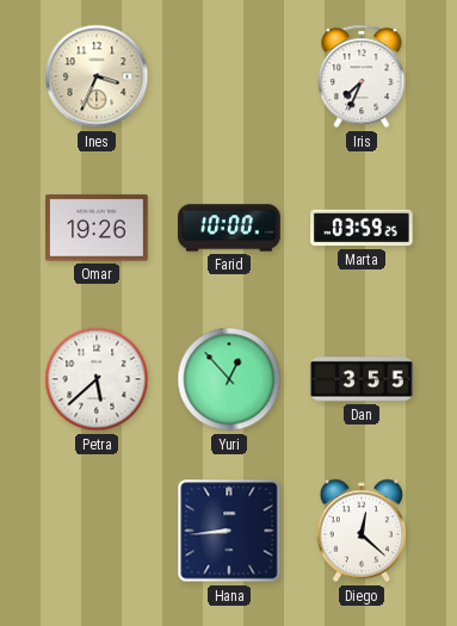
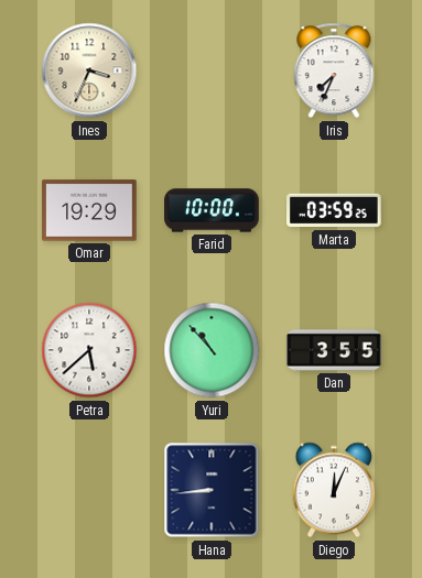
Omar: 19:26 -> 19:29
Yuri: 12:53 -> 10:53
Diego: 12:22 -> 12:04
